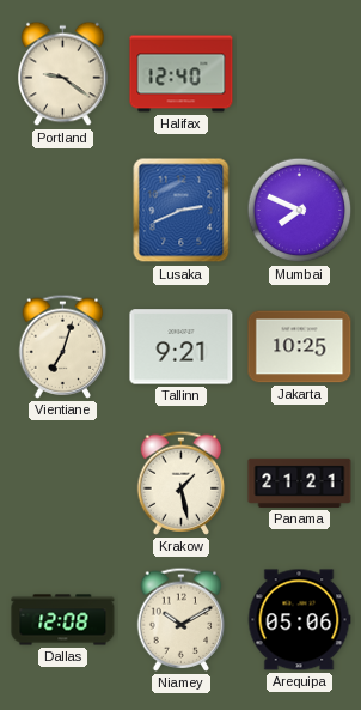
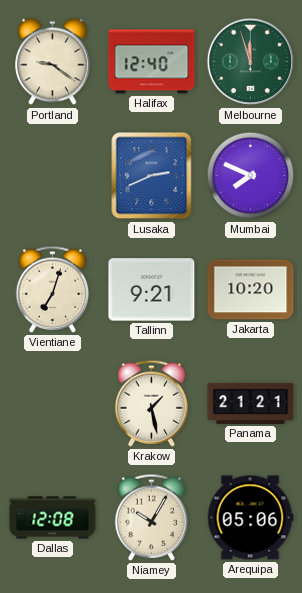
Melbourne: none -> 11:57
Jakarta: 10:25 -> 10:20
Niamey: 10:10 -> 10:05
